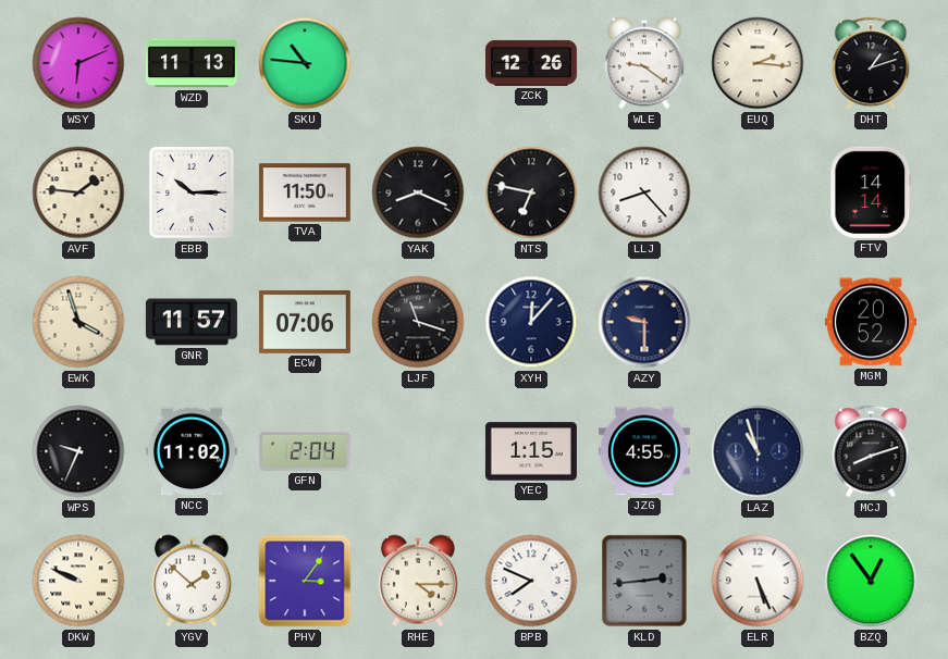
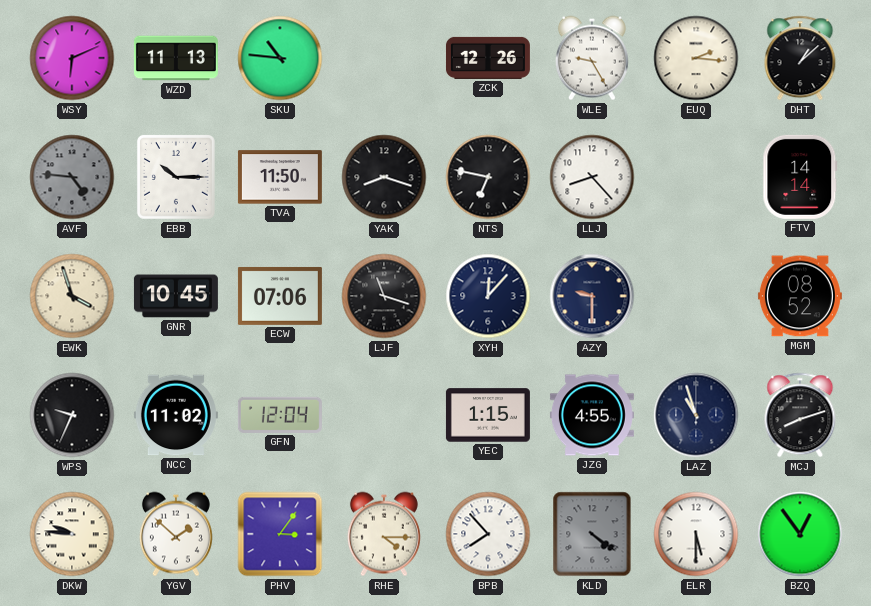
WLE: 9:21 -> 9:25
DHT: 1:12 -> 1:08
AVF: 1:46 -> 4:46
AVF dial: cream -> grey
YAK: 8:19 -> 8:18
GNR: 11:57 -> 10:45
MGM: 20:52 -> 08:52
GFN: 2:04 -> 12:04
DKW: 9:49 -> 9:46
BPB: 7:49 -> 7:53
KLD: 2:44 -> 4:21
ELR: 5:26 -> 5:30
